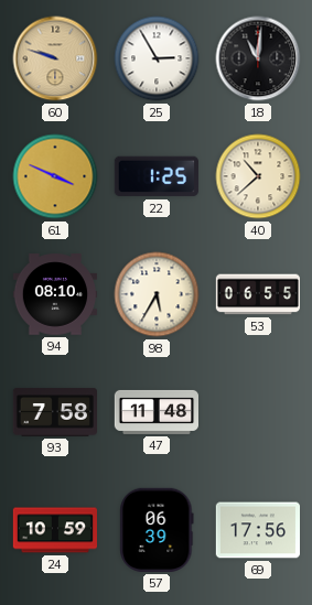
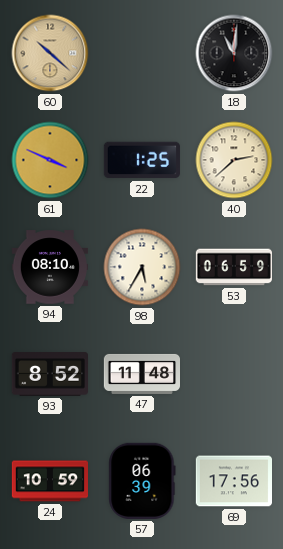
60: 9:48 -> 10:22
25: 2:55 -> none
40: 10:38 -> 2:38
53: 06:55 -> 06:59
93: 7:58 -> 8:52
